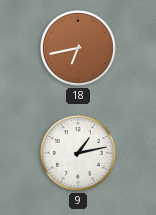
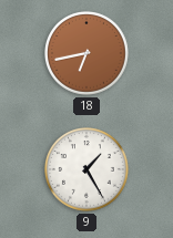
9: 1:13 -> 1:25
